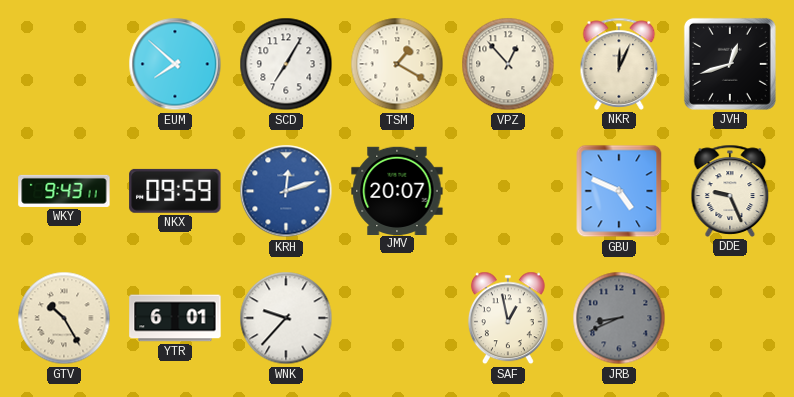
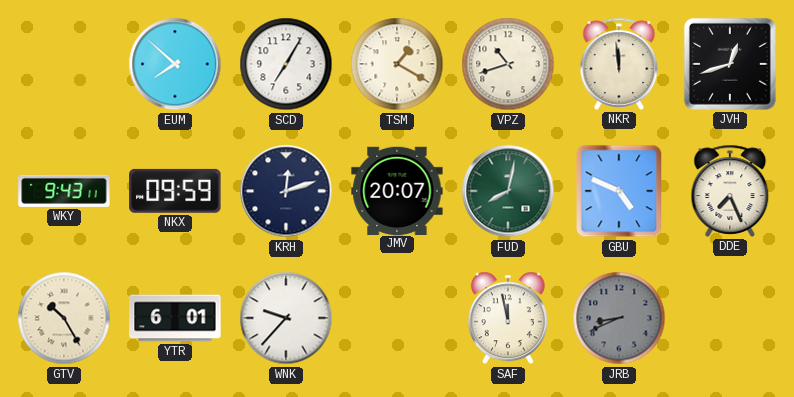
VPZ: 12:53 -> 10:42
NKR: 12:04 -> 11:59
KRH dial: blue -> navy
FUD: none -> 8:02
DDE: 9:26 -> 7:26
SAF: 12:58 -> 11:58
